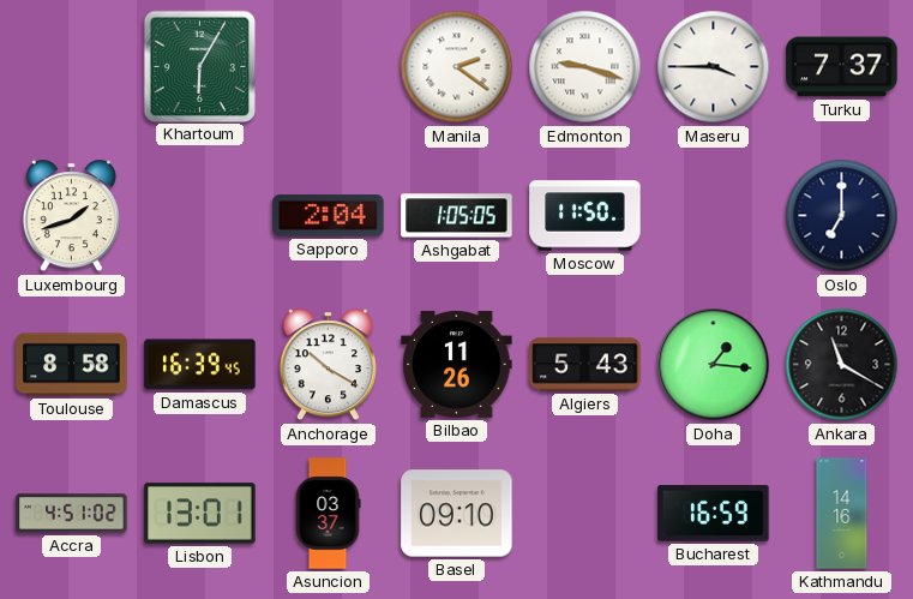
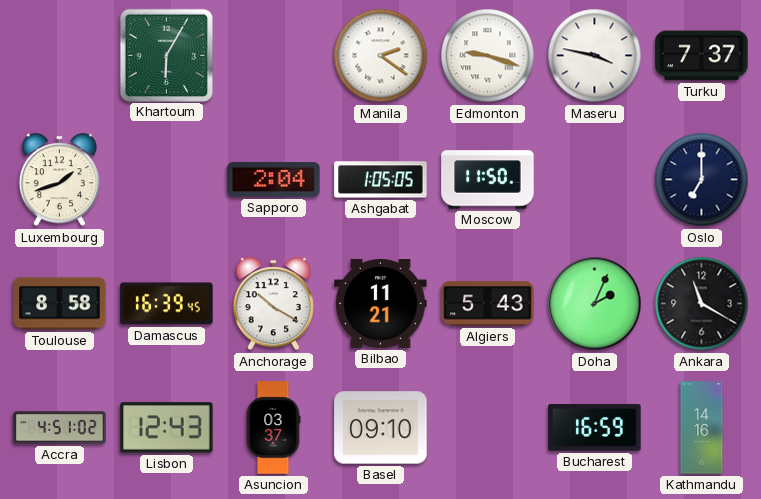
Maseru: 3:45 -> 3:47
Bilbao: 11:26 -> 11:21
Doha: 1:16 -> 2:04
Lisbon: 13:01 -> 12:43
